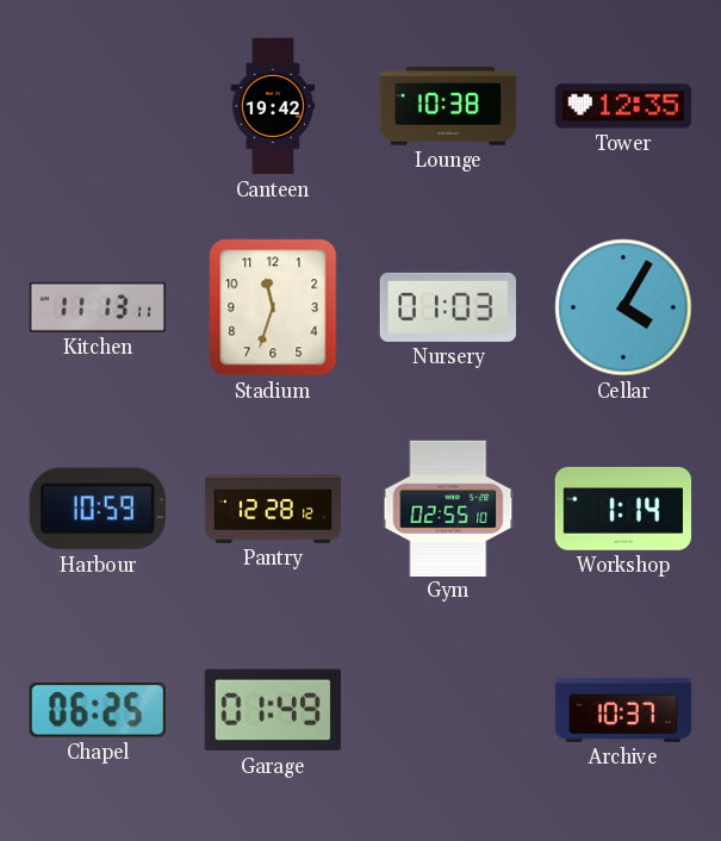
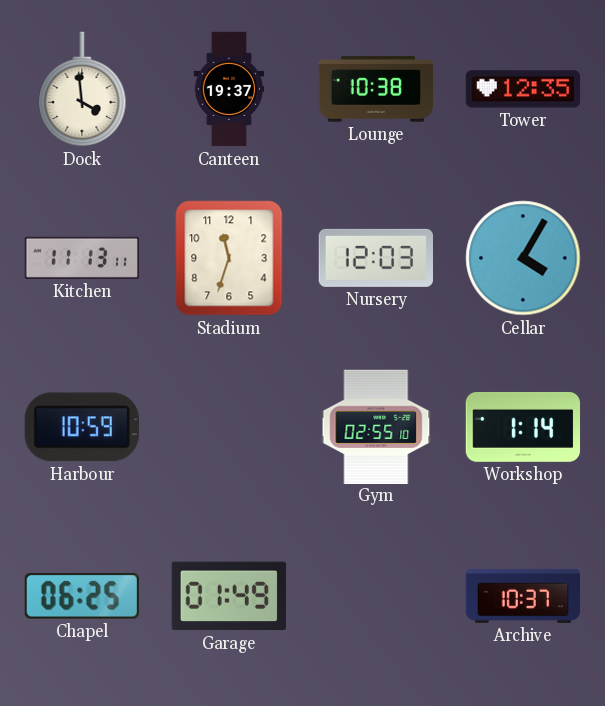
Dock: none -> 3:59
Canteen: 19:42 -> 19:37
Nursery: 01:03 -> 12:03
Pantry: 12:28 -> none
